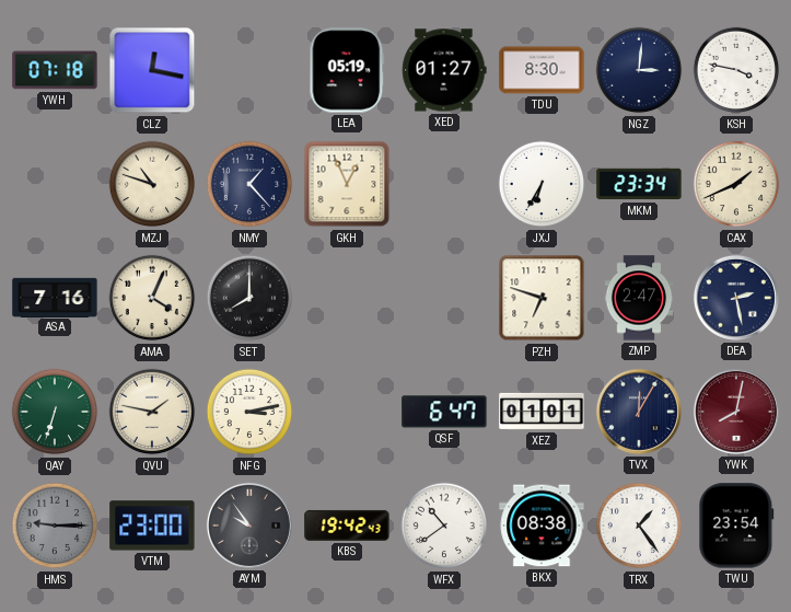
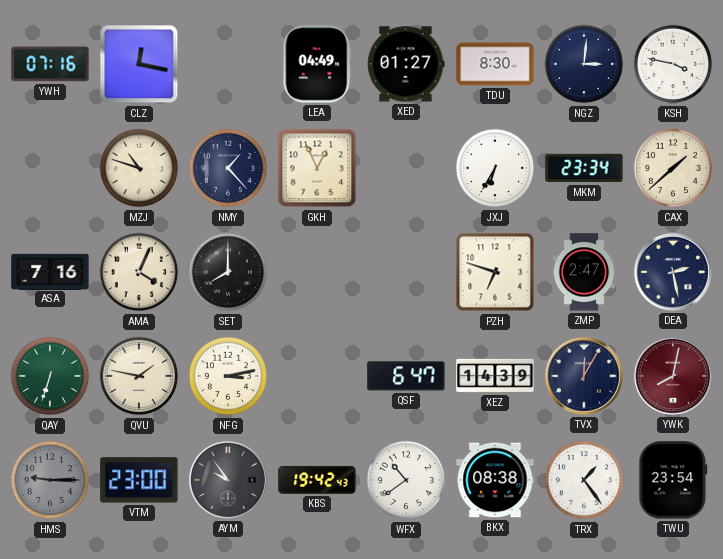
YWH: 07:18 -> 07:16
LEA: 05:19 -> 04:49
CAX: 1:41 -> 1:38
XEZ: 01:01 -> 14:39
